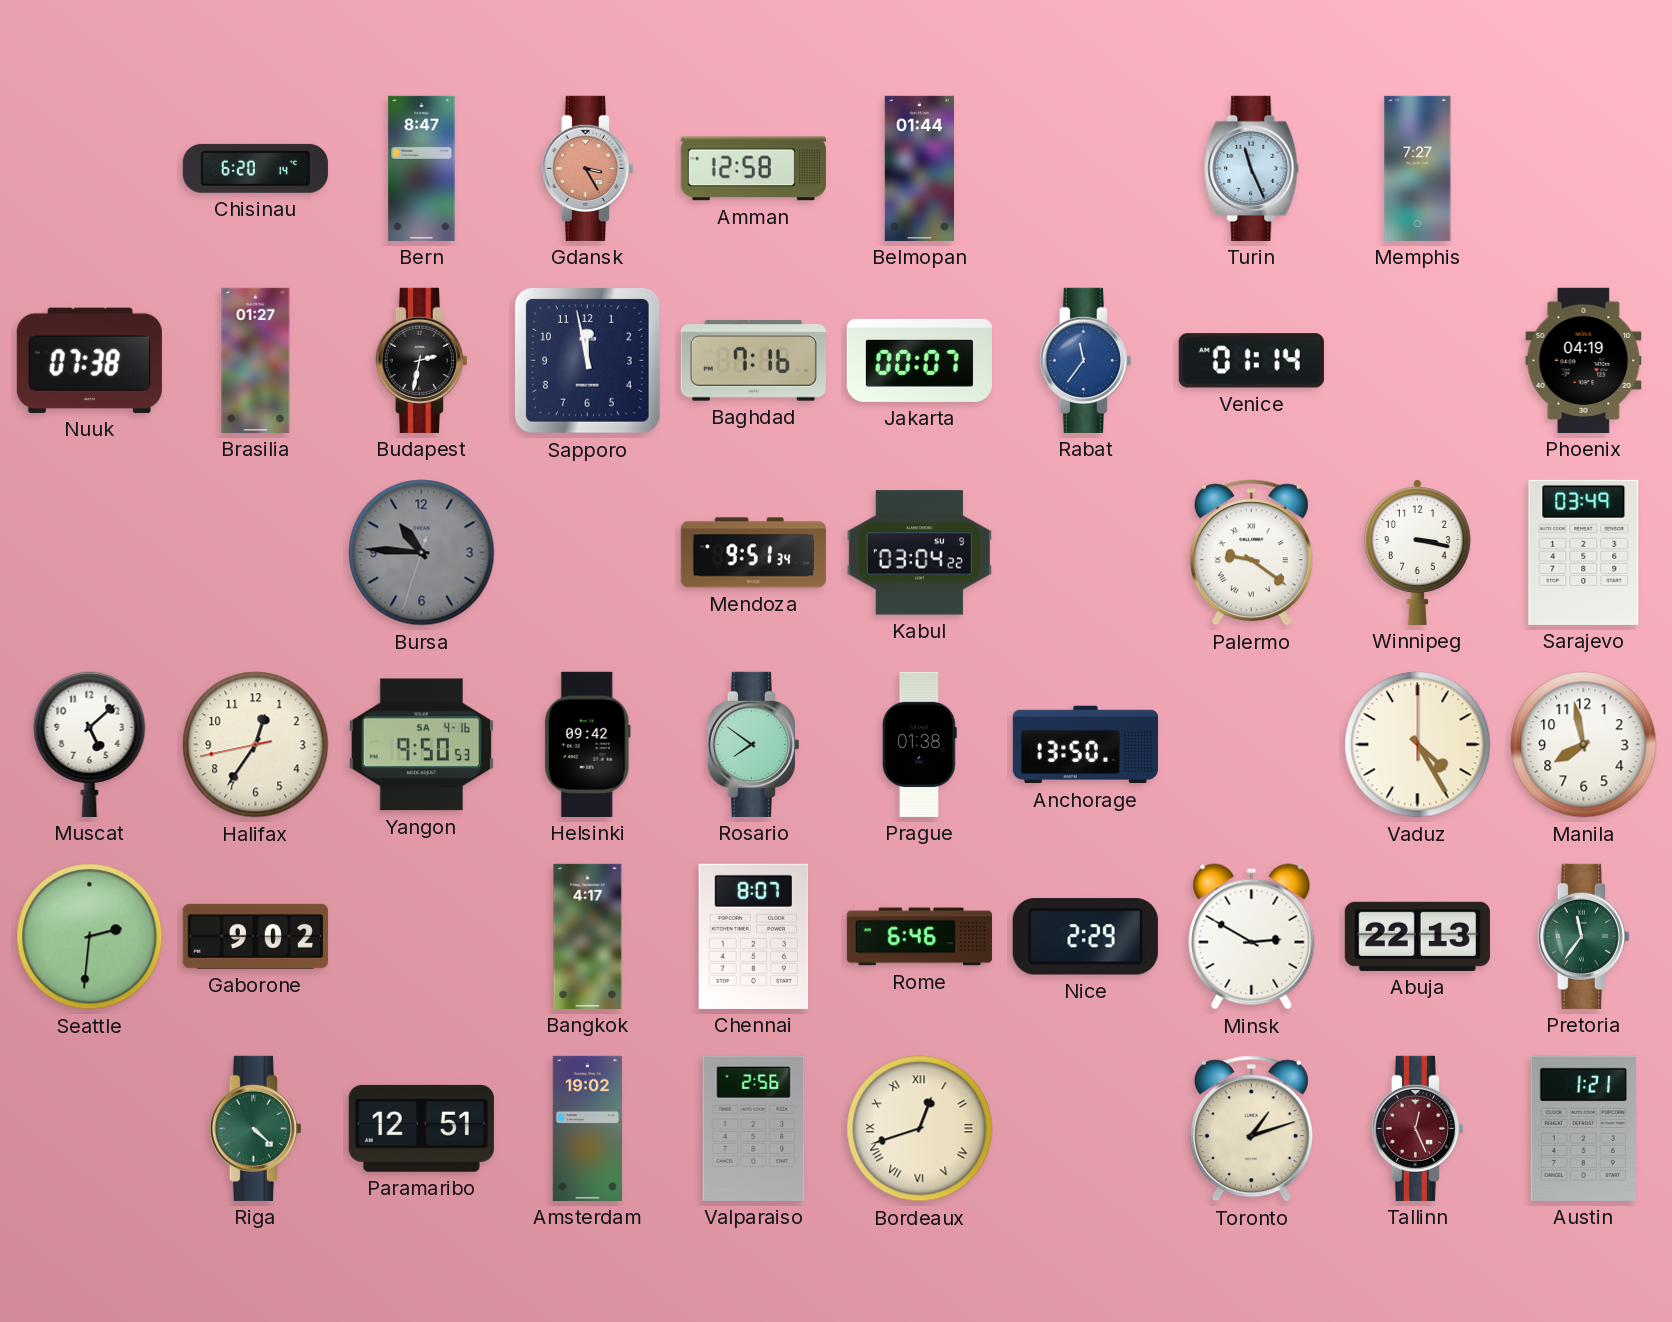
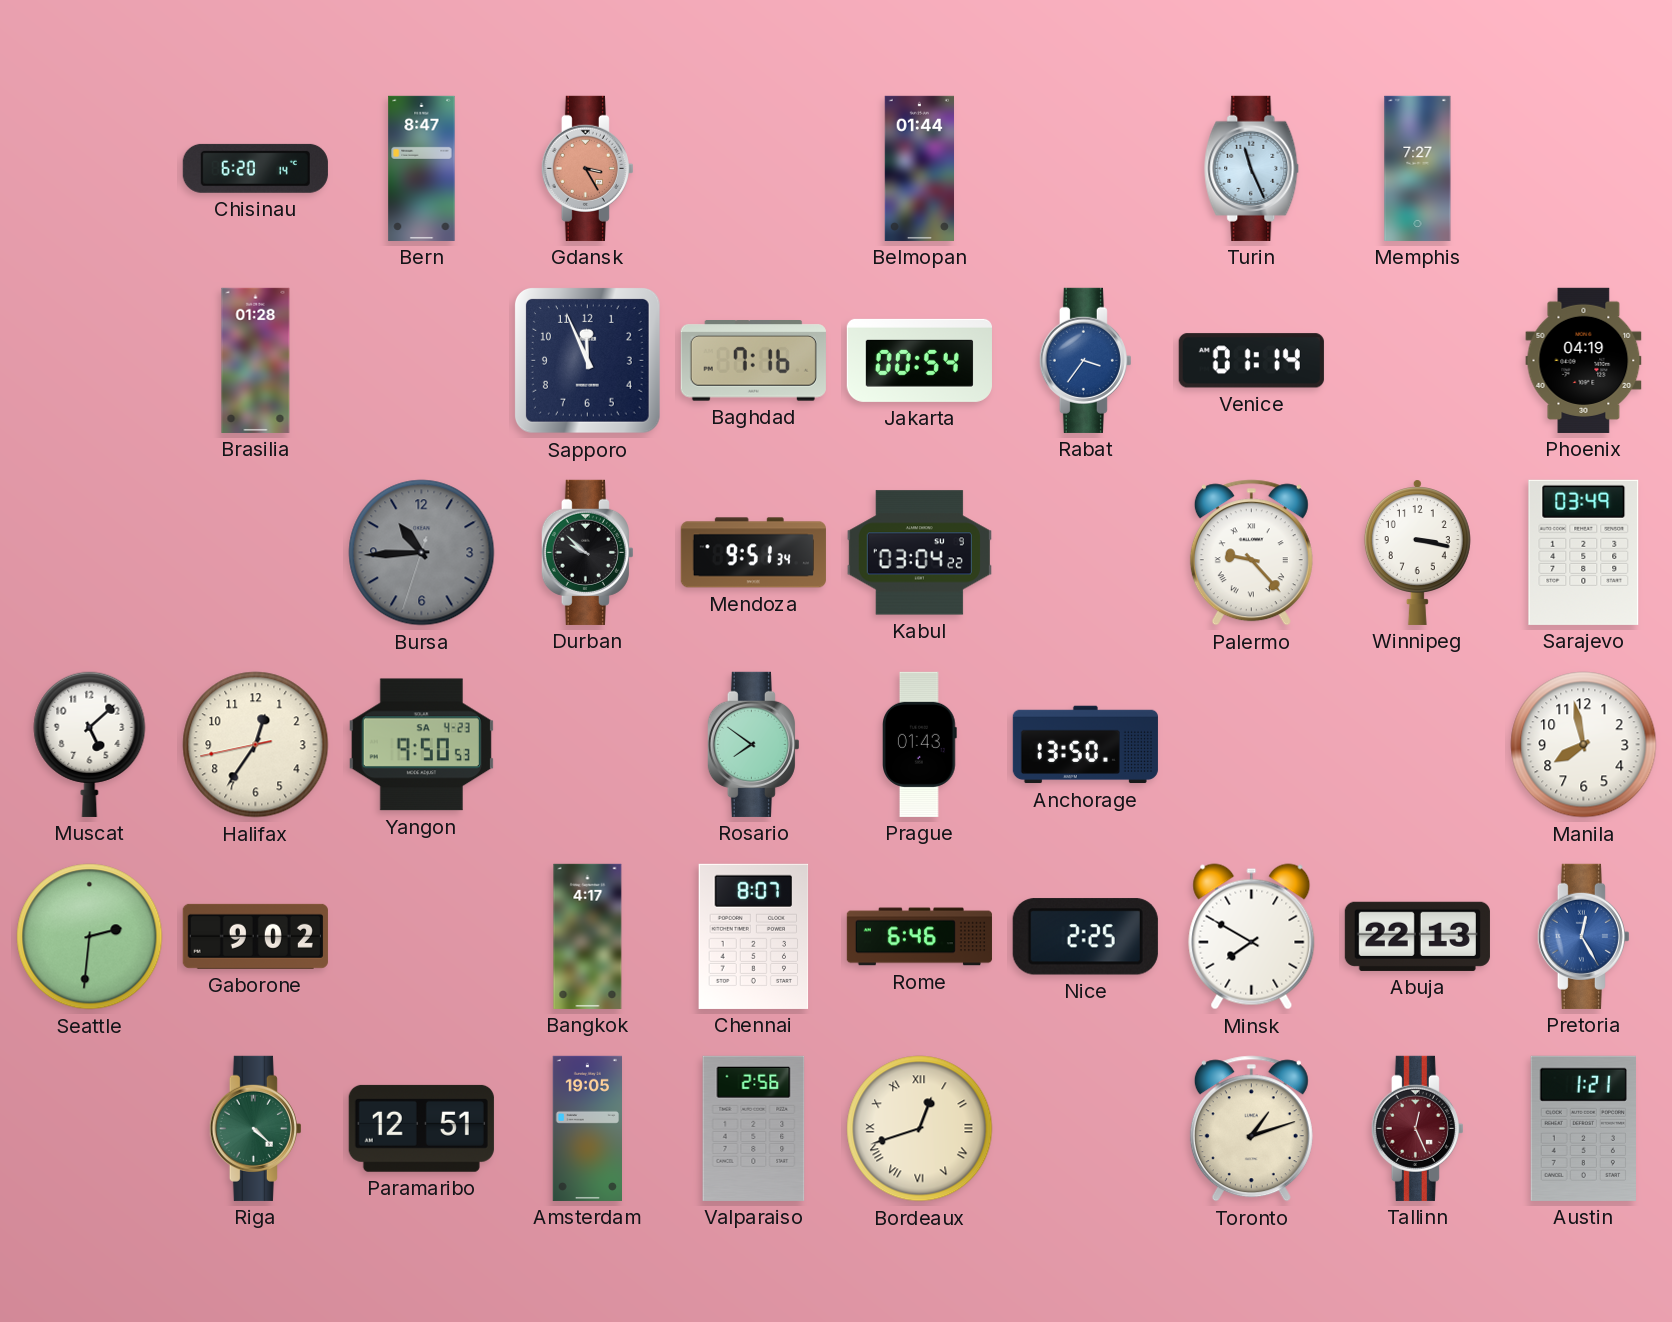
Amman: 12:58 -> none
Nuuk: 07:38 -> none
Brasilia: 01:27 -> 01:28
Budapest: 2:32 -> none
Sapporo: 11:58 -> 11:56
Jakarta: 00:07 -> 00:54
Rabat: 11:36 -> 3:36
Bursa: 10:45 -> 10:44
Durban: none -> 9:52
Palermo: 9:21 -> 9:23
Yangon date: SA 4-16 -> SA 4-23
Helsinki: 09:42 -> none
Prague: 01:38 -> 01:43
Vaduz: 4:25 -> none
Nice: 2:29 -> 2:25
Minsk: 2:50 -> 7:50
Pretoria: 11:36 -> 12:25
Pretoria dial: green -> blue
Amsterdam: 19:02 -> 19:05
